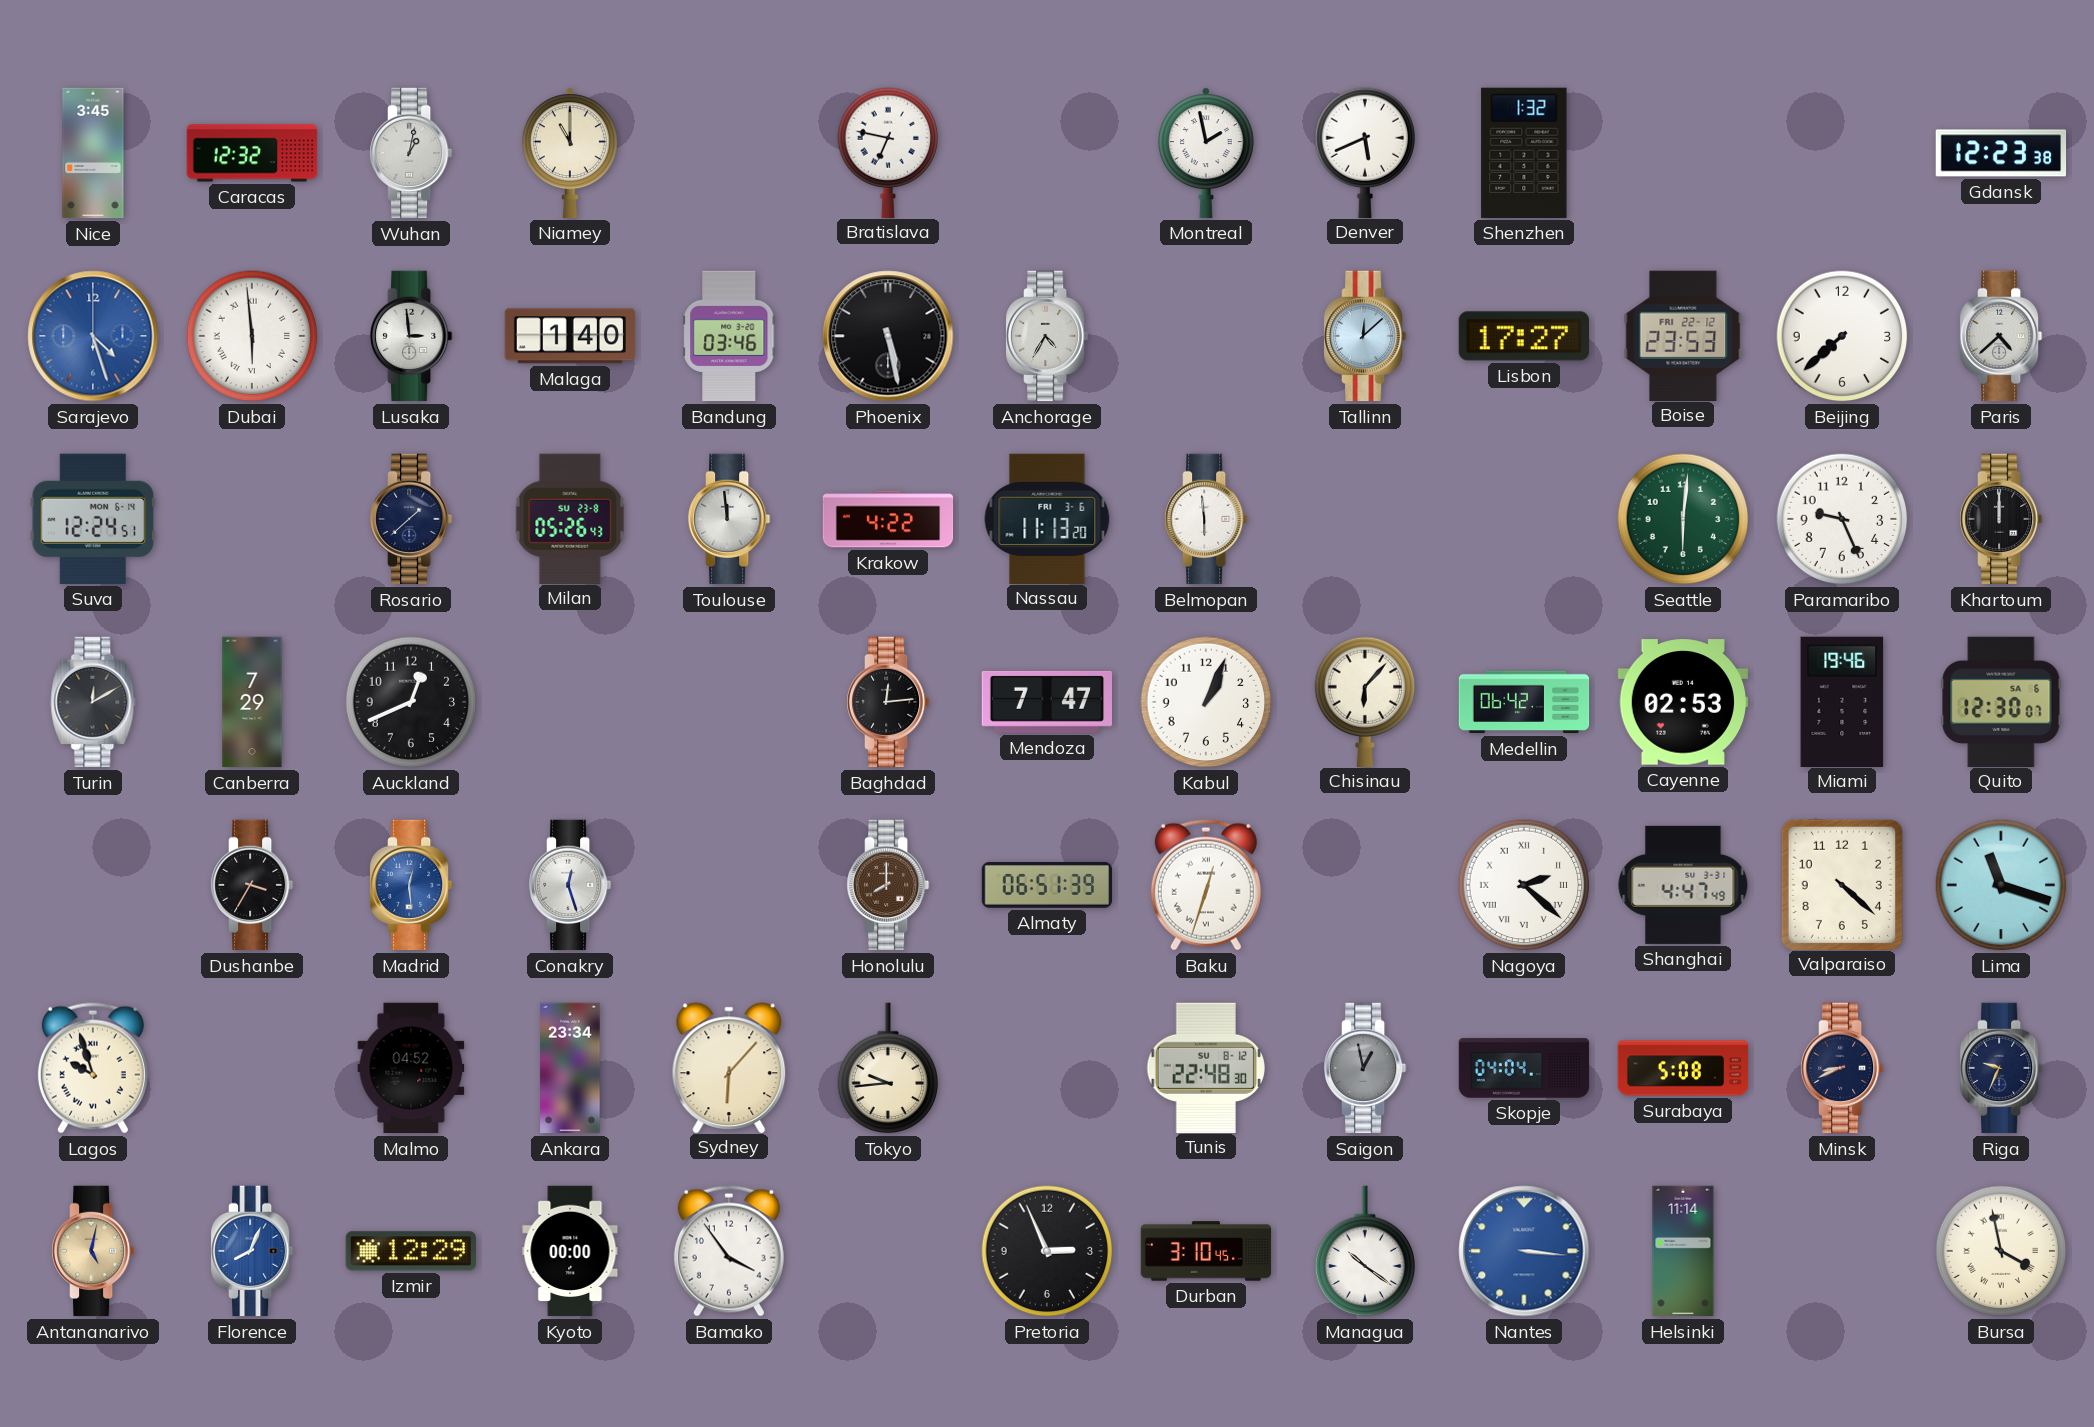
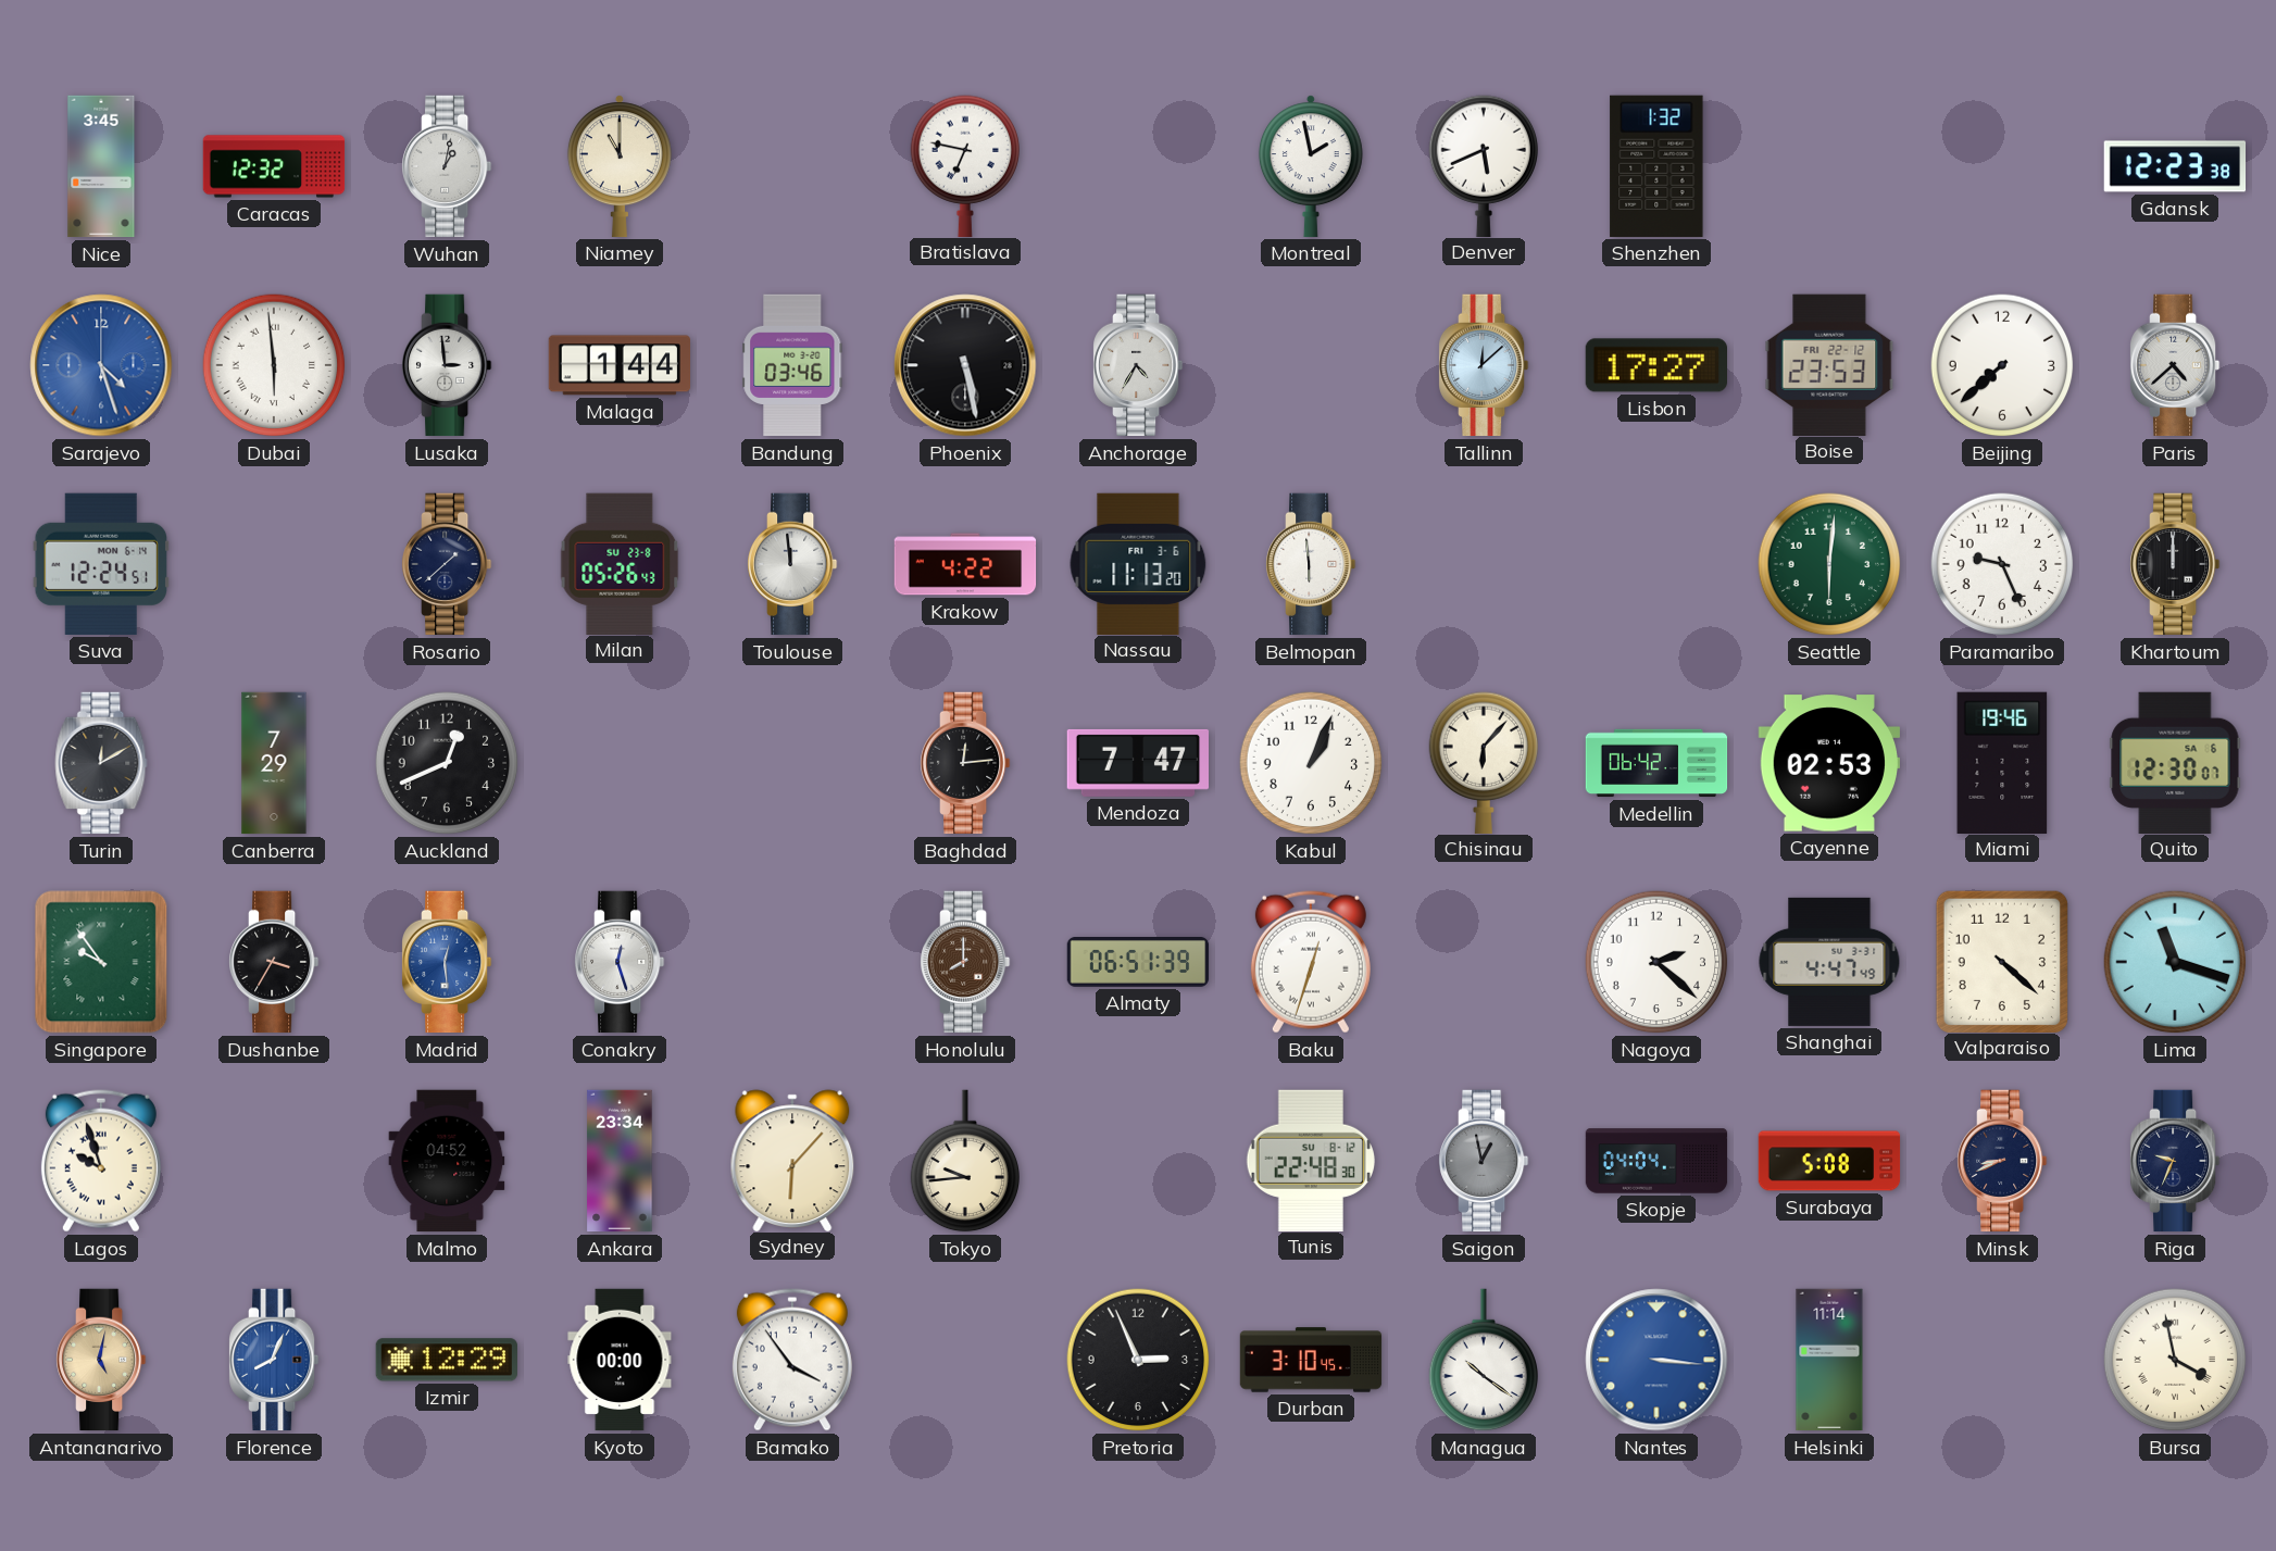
Malaga: 1:40 -> 1:44
Singapore: none -> 9:54
Nagoya numerals: Roman -> Arabic
